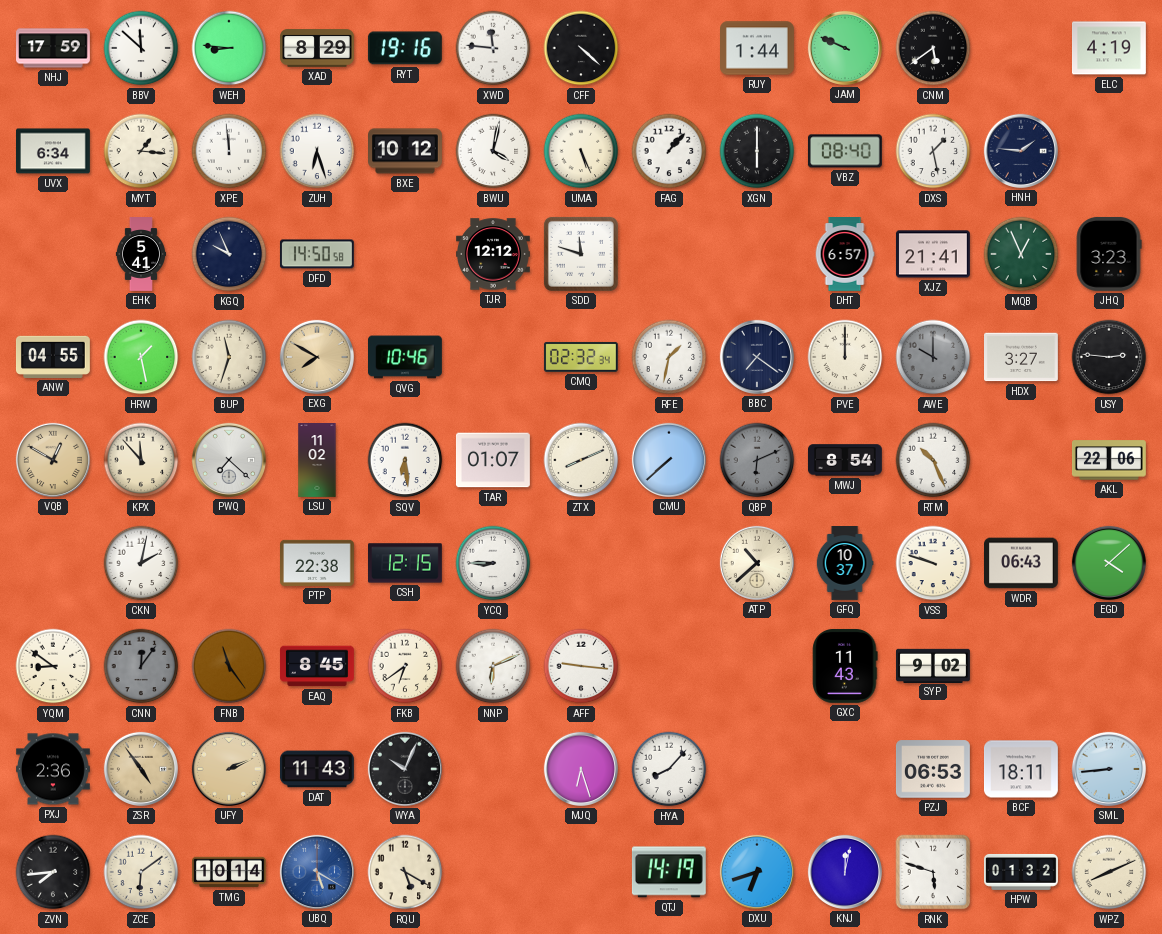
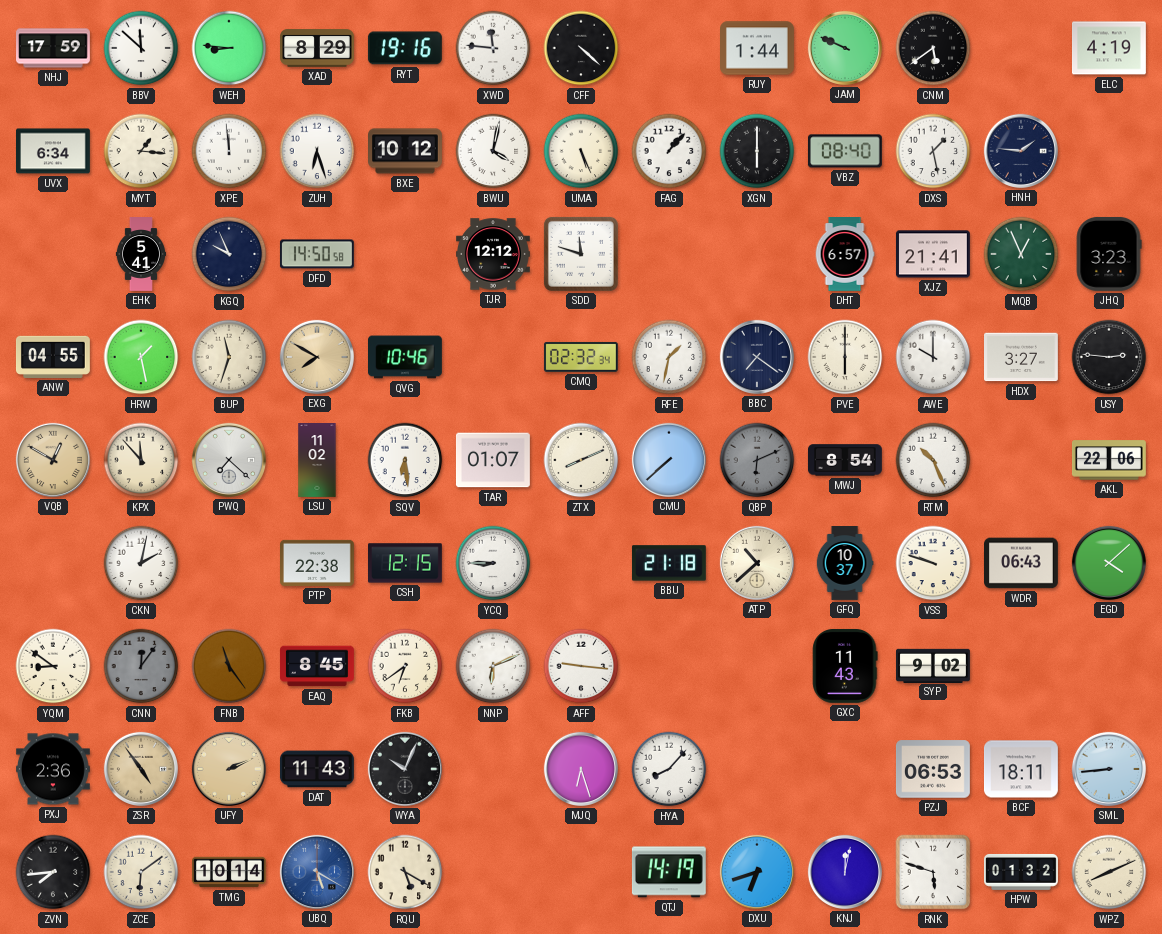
PVE: 12:00 -> 6:00
AWE dial: grey -> white
BBU: none -> 21:18
